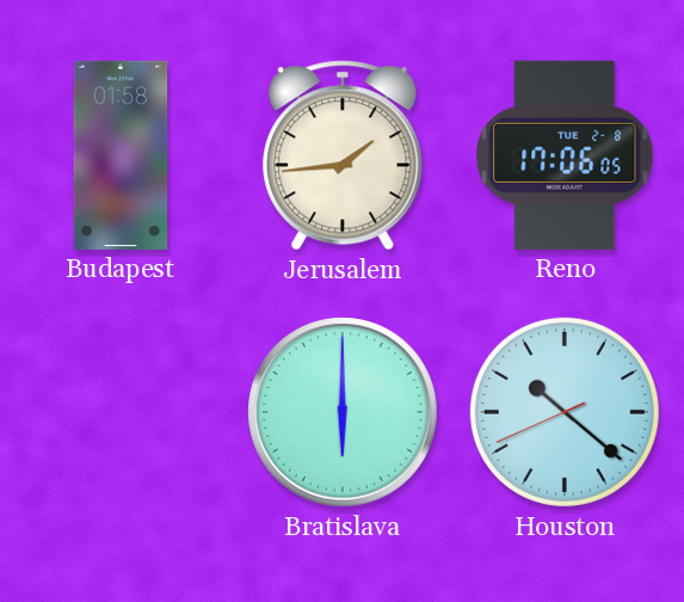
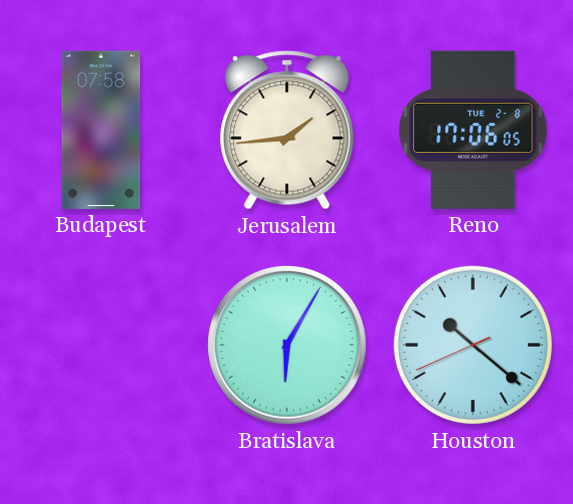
Budapest: 01:58 -> 07:58
Bratislava: 6:00 -> 6:05
